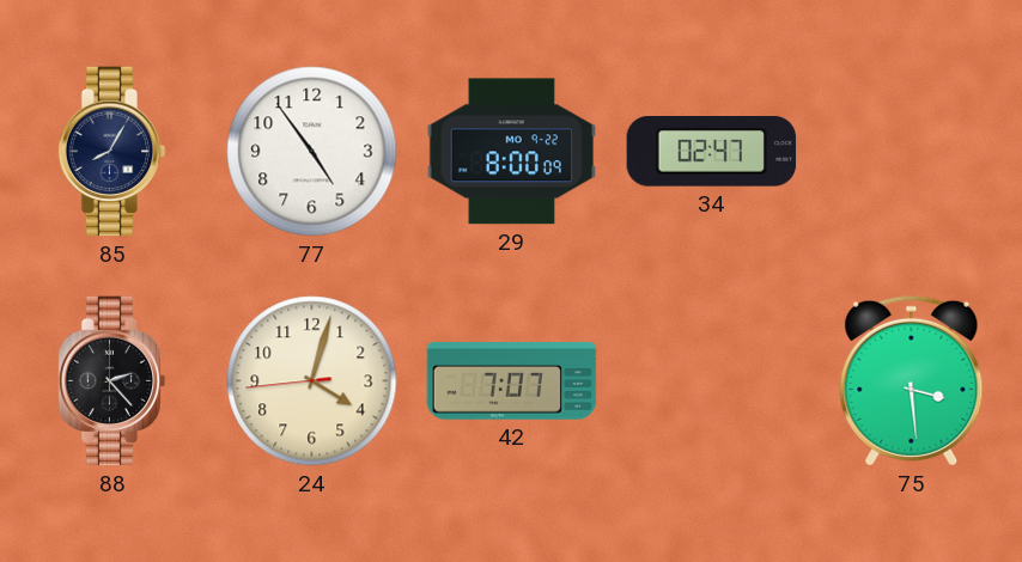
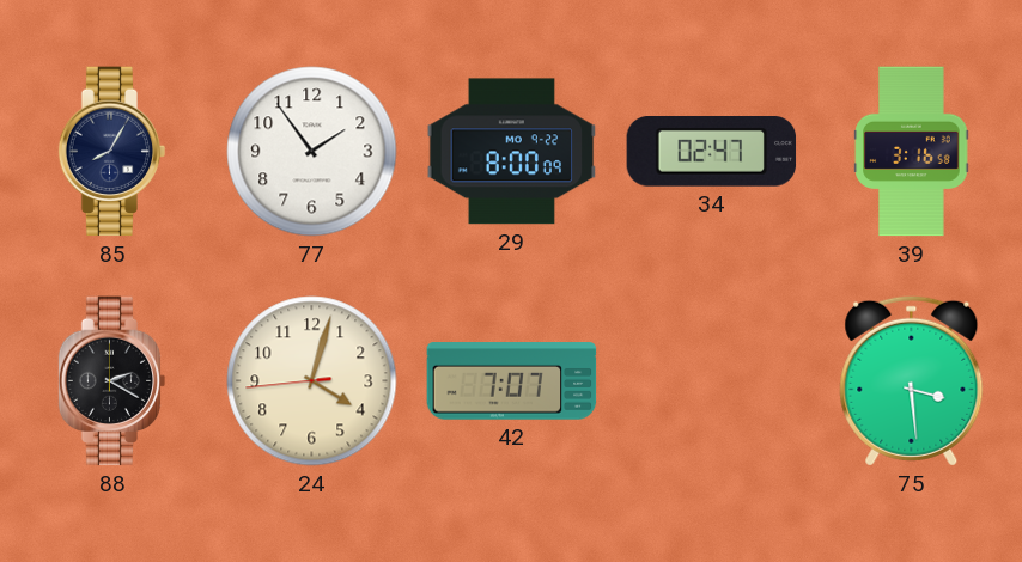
77: 4:54 -> 1:54
39: none -> 3:16
88: 2:23 -> 2:20
